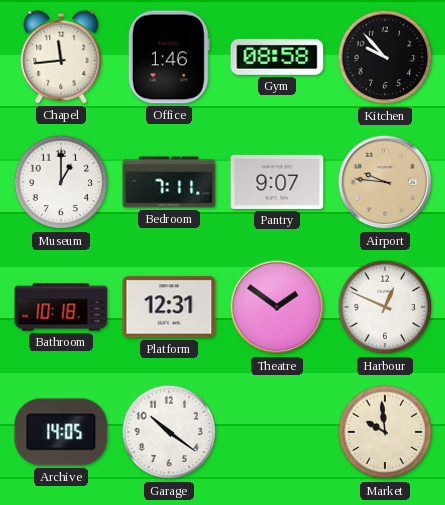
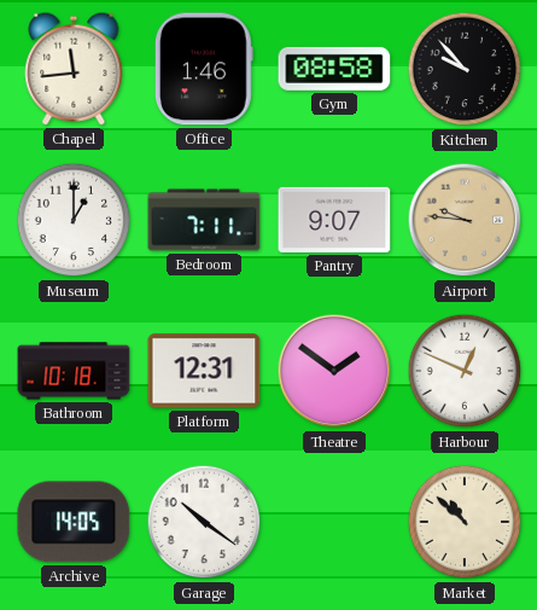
Market: 9:59 -> 10:52
